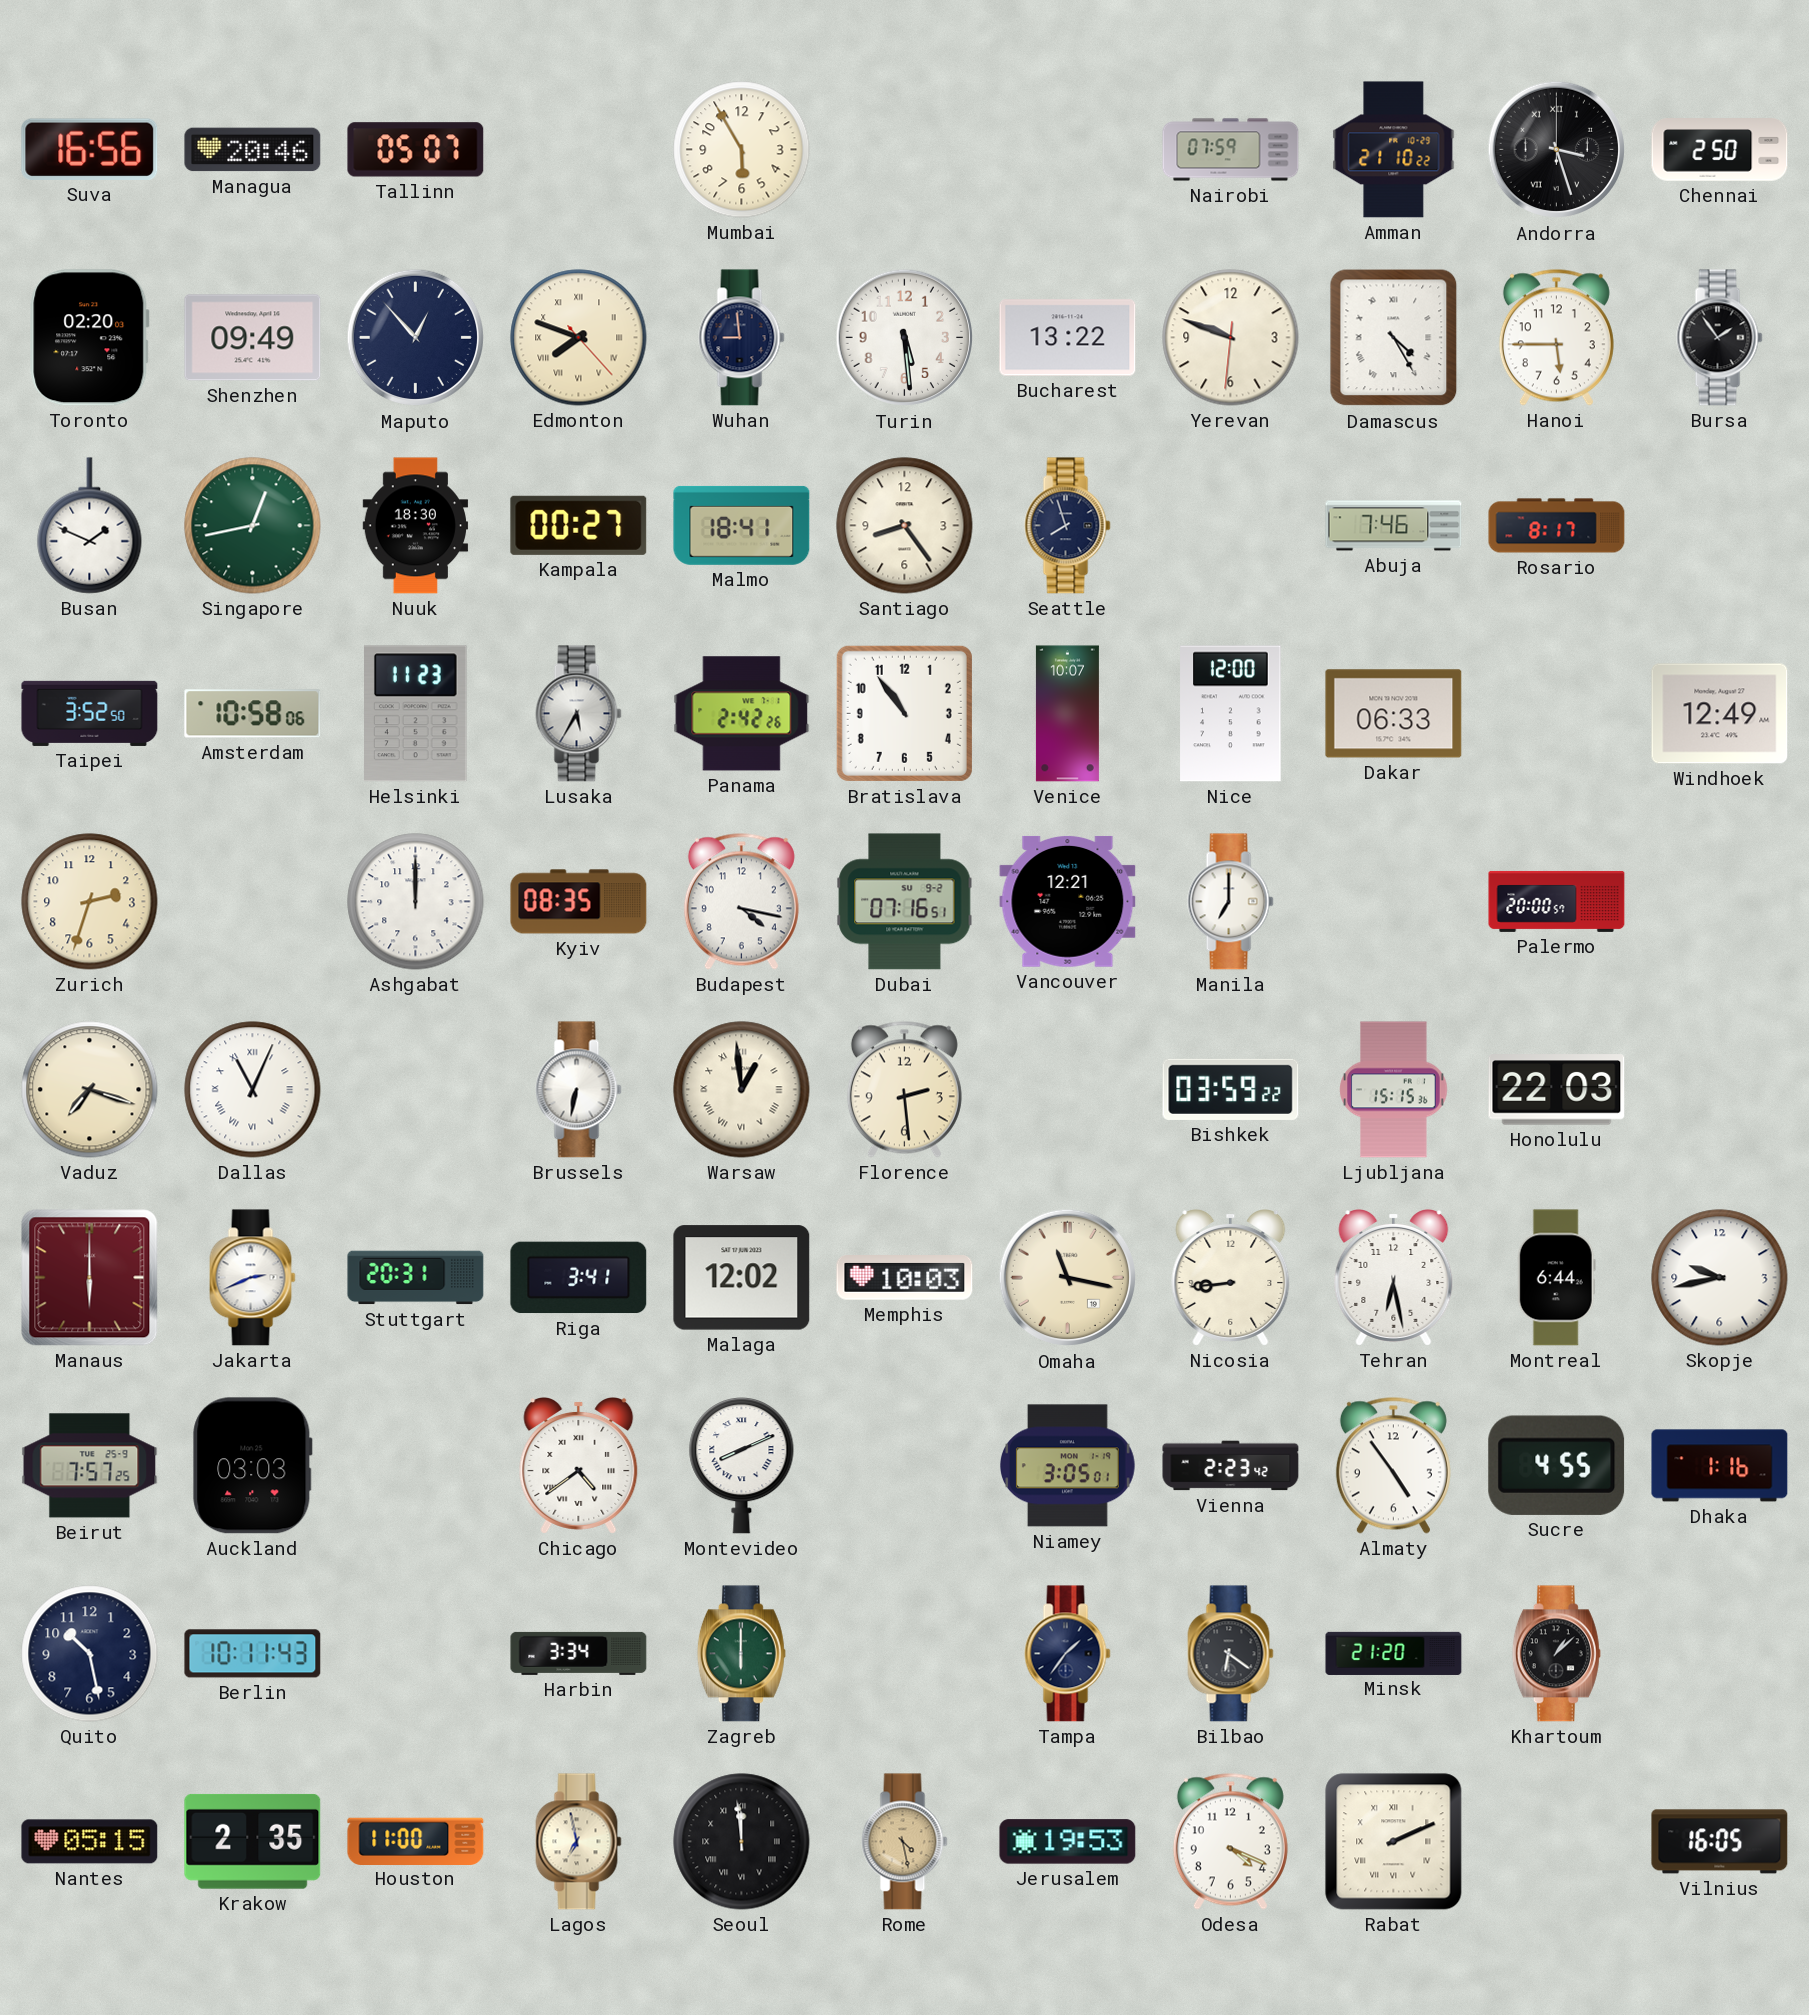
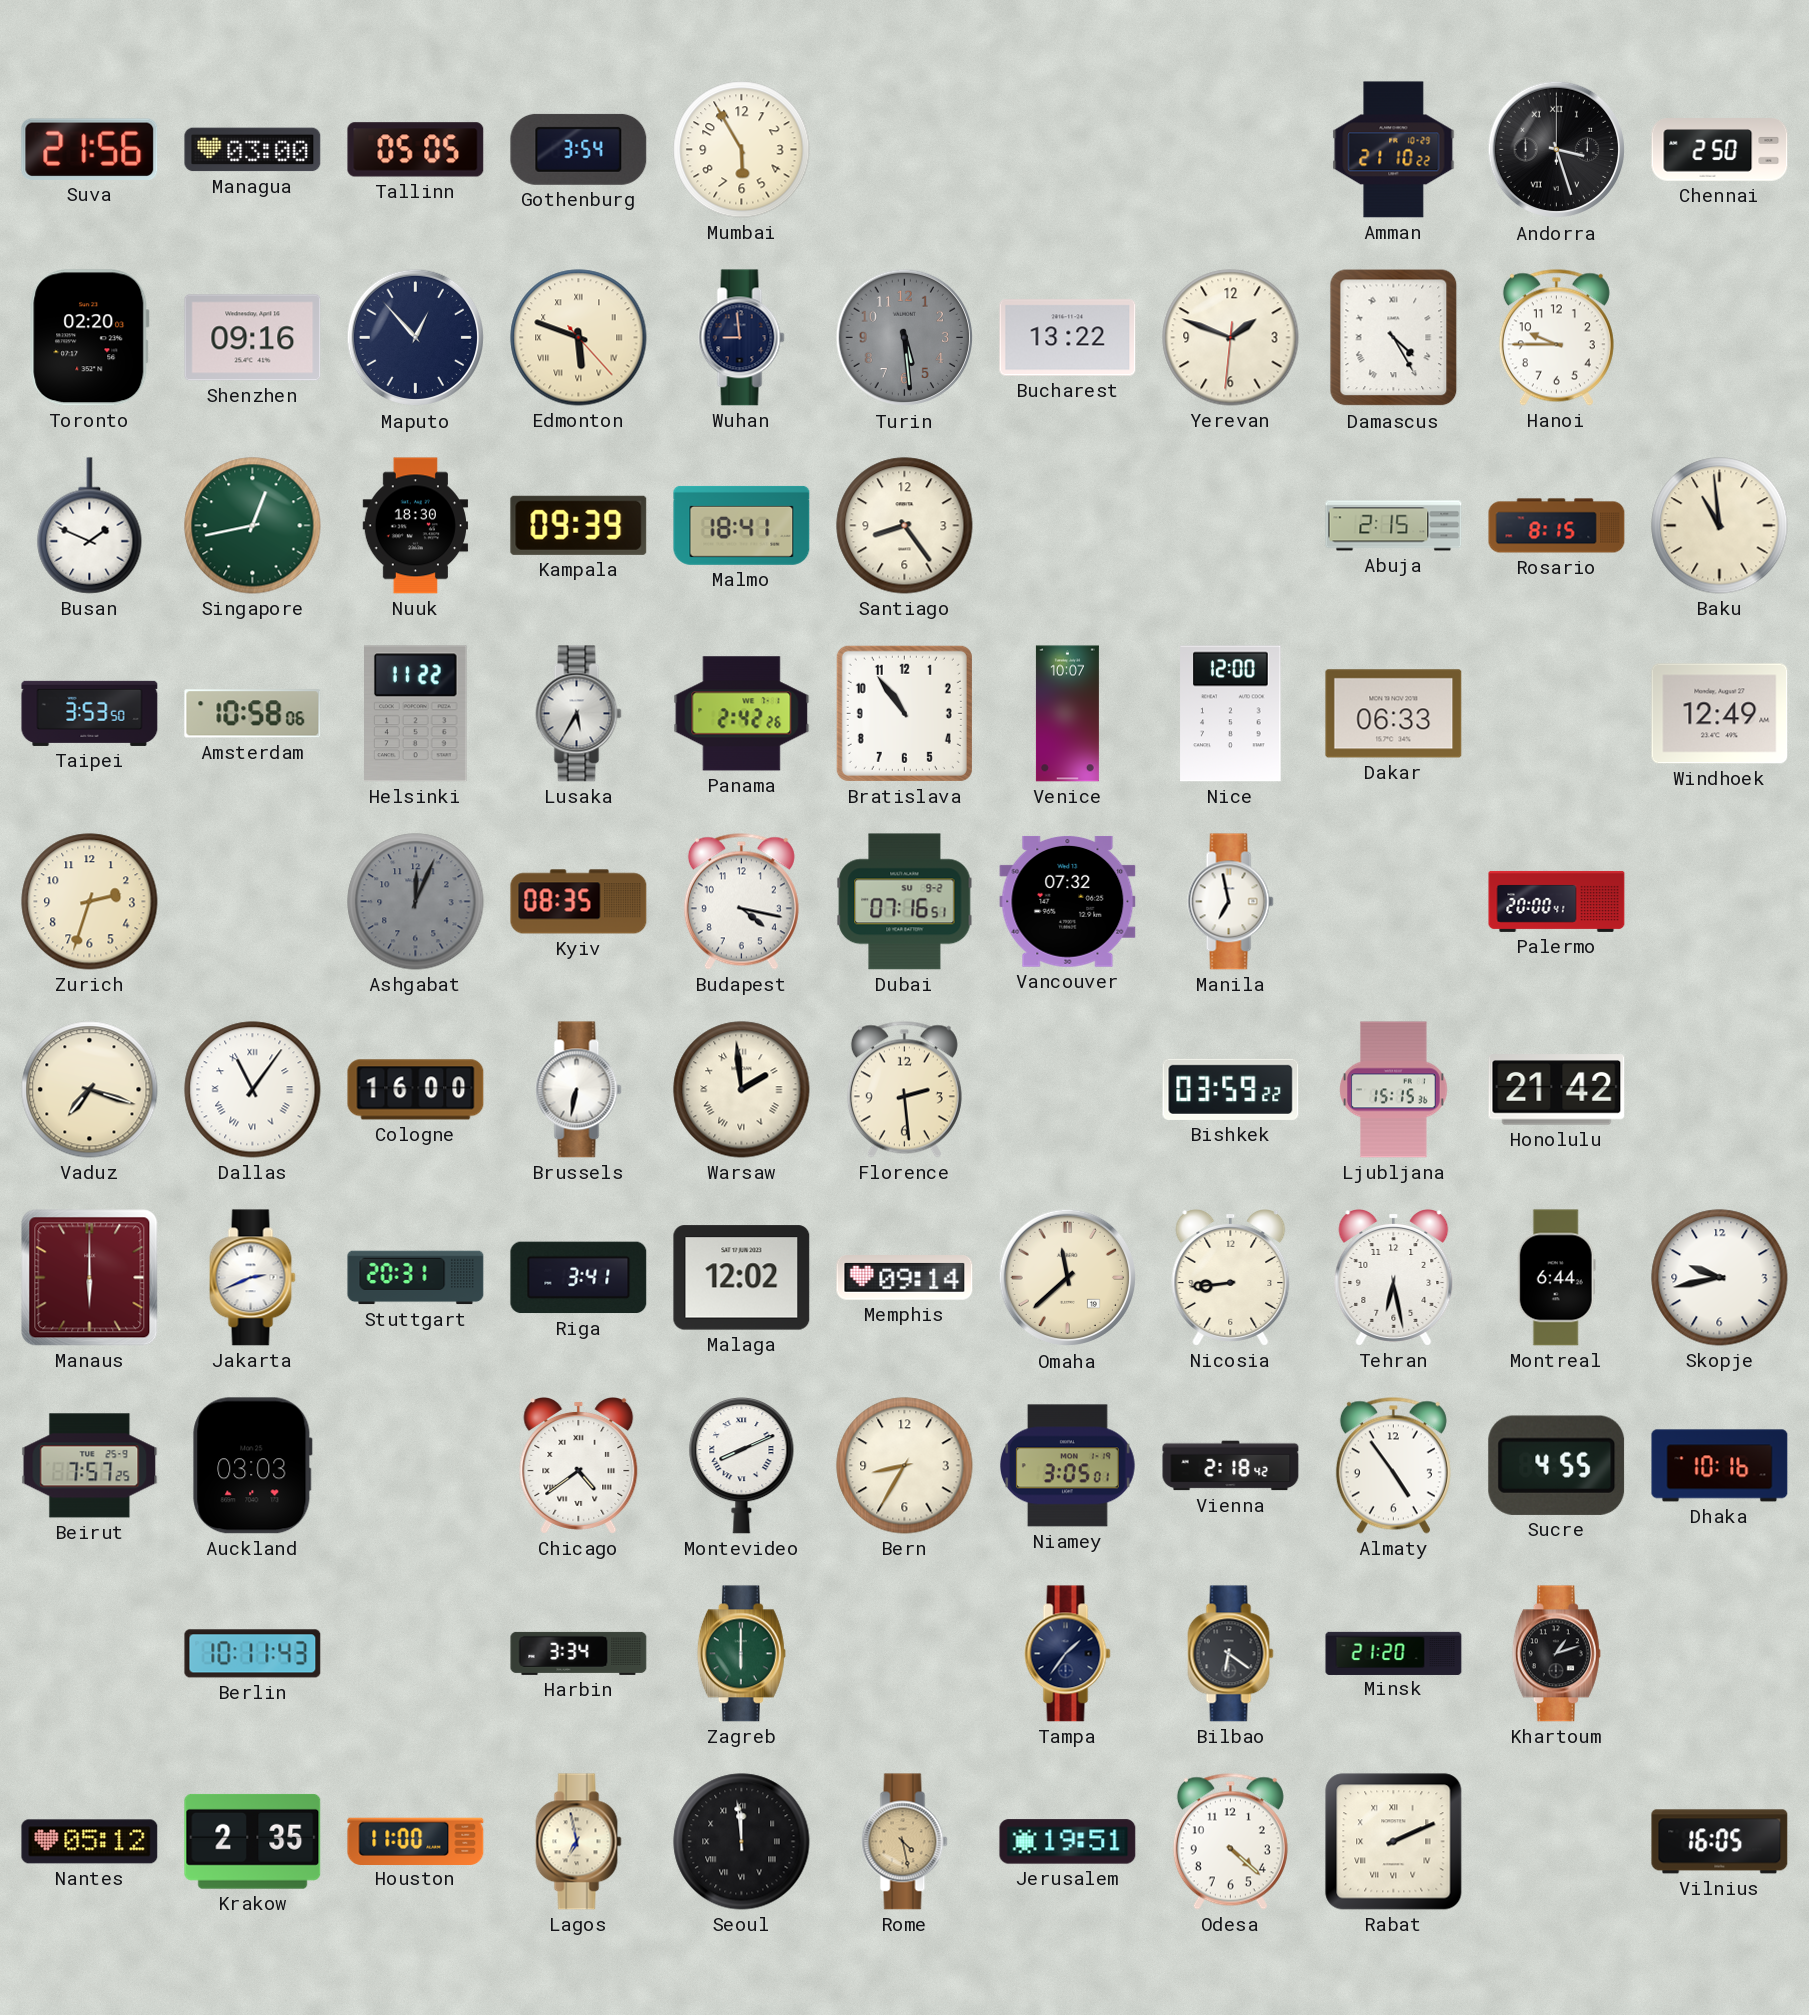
Suva: 16:56 -> 21:56
Managua: 20:46 -> 03:00
Tallinn: 05:07 -> 05:05
Gothenburg: none -> 3:54
Nairobi: 07:59 -> none
Shenzhen: 09:49 -> 09:16
Edmonton: 7:48 -> 5:48
Turin dial: white -> grey
Yerevan: 9:48 -> 1:48
Hanoi: 5:45 -> 9:45
Bursa: 1:54 -> none
Kampala: 00:27 -> 09:39
Seattle: 7:57 -> none
Abuja: 7:46 -> 2:15
Rosario: 8:17 -> 8:15
Baku: none -> 10:59
Taipei: 3:52 -> 3:53
Helsinki: 11:23 -> 11:22
Ashgabat: 12:00 -> 12:04
Ashgabat dial: white -> grey
Vancouver: 12:21 -> 07:32
Manila: 7:00 -> 6:58
Palermo: 20:00:57 -> 20:00:41
Dallas: 11:04 -> 11:06
Cologne: none -> 16:00
Warsaw: 12:59 -> 1:59
Honolulu: 22:03 -> 21:42
Memphis: 10:03 -> 09:14
Omaha: 11:17 -> 11:38
Bern: none -> 8:35
Vienna: 2:23 -> 2:18
Dhaka: 1:16 -> 10:16
Quito: 10:28 -> none
Khartoum: 1:08 -> 1:12
Nantes: 05:15 -> 05:12
Jerusalem: 19:53 -> 19:51
Odesa: 4:19 -> 4:22
